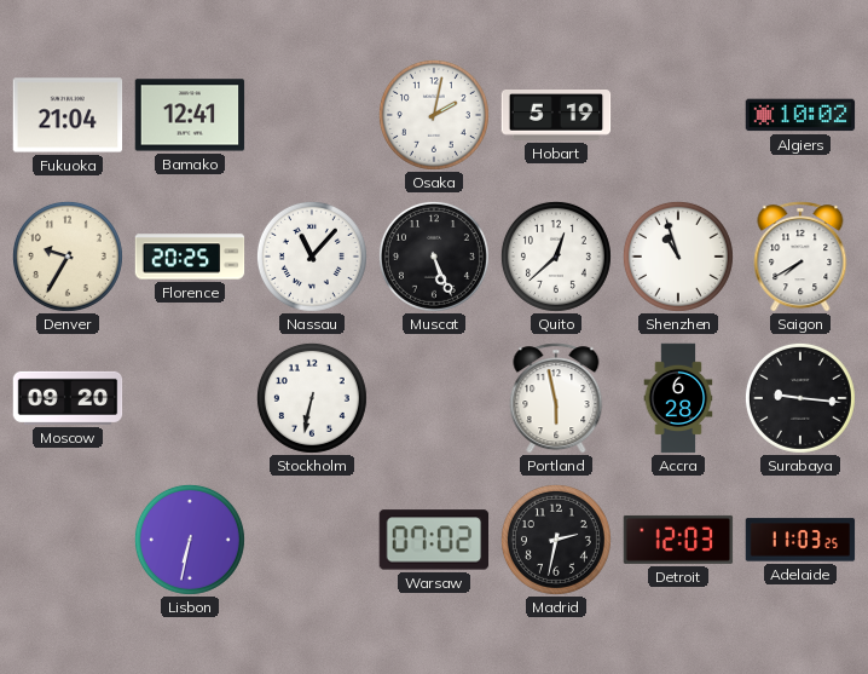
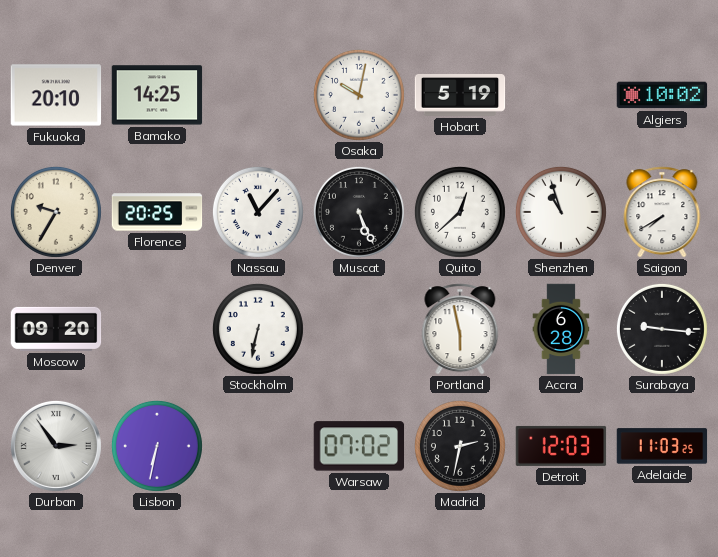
Fukuoka: 21:04 -> 20:10
Bamako: 12:41 -> 14:25
Osaka: 2:02 -> 10:02
Durban: none -> 2:54
